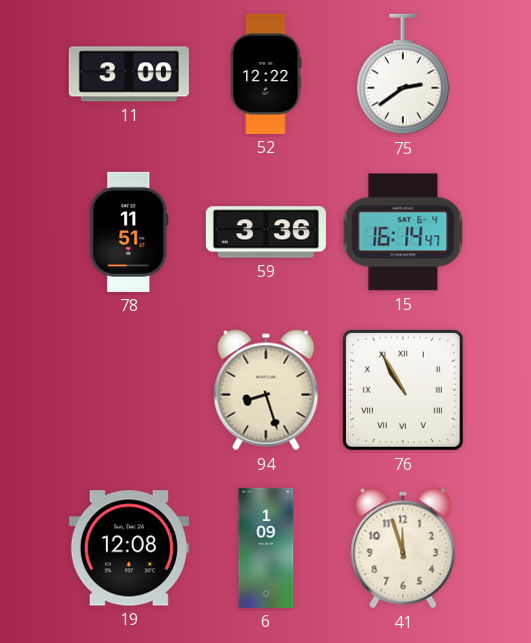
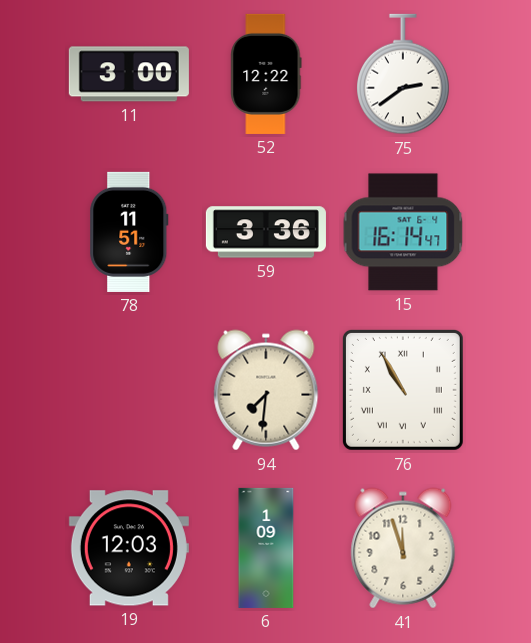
94: 8:27 -> 7:31
19: 12:08 -> 12:03
